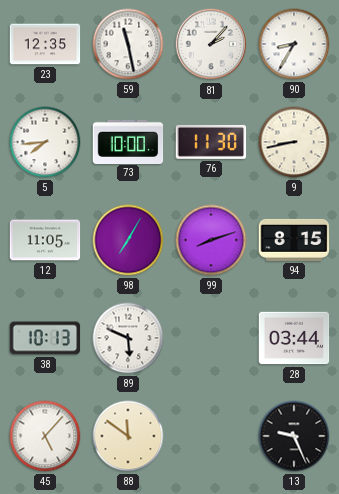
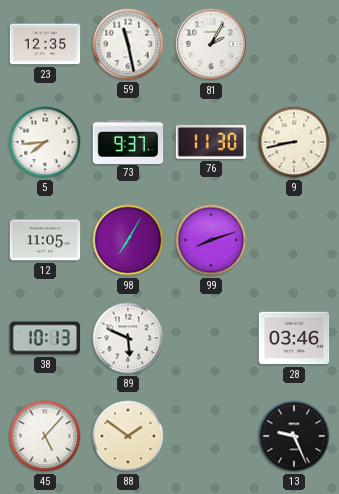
81: 2:07 -> 2:05
90: 8:35 -> none
73: 10:00 -> 9:37
94: 8:15 -> none
28: 03:44 -> 03:46
88: 11:51 -> 1:51
